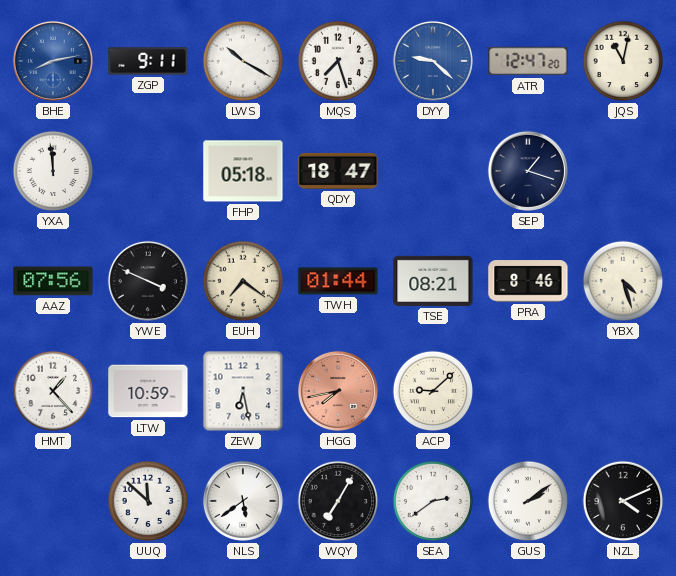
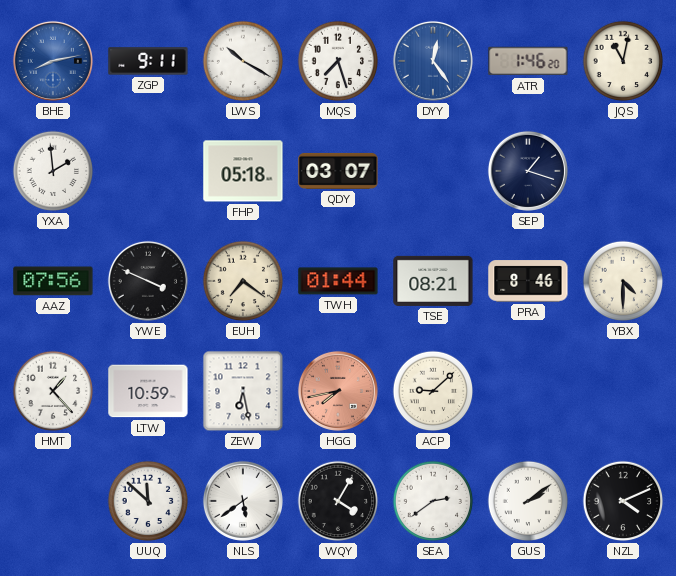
DYY: 9:22 -> 12:24
ATR: 12:47 -> 1:46
YXA: 11:59 -> 1:59
QDY: 18:47 -> 03:07
YBX: 4:27 -> 4:30
WQY: 7:05 -> 4:05
